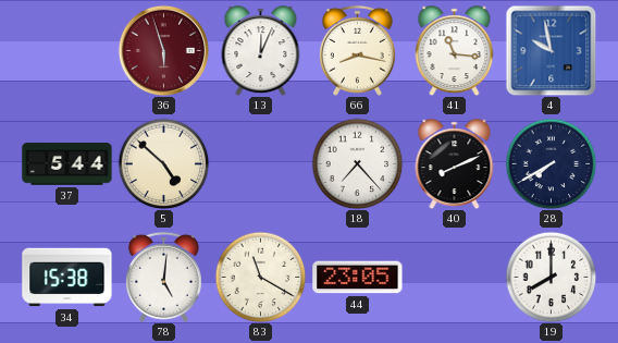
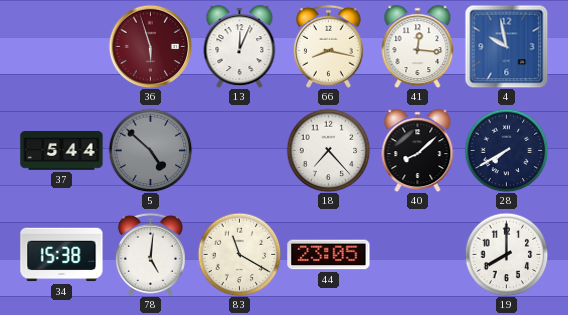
41: 11:16 -> 12:16
5 dial: cream -> grey
40: 8:11 -> 8:08
